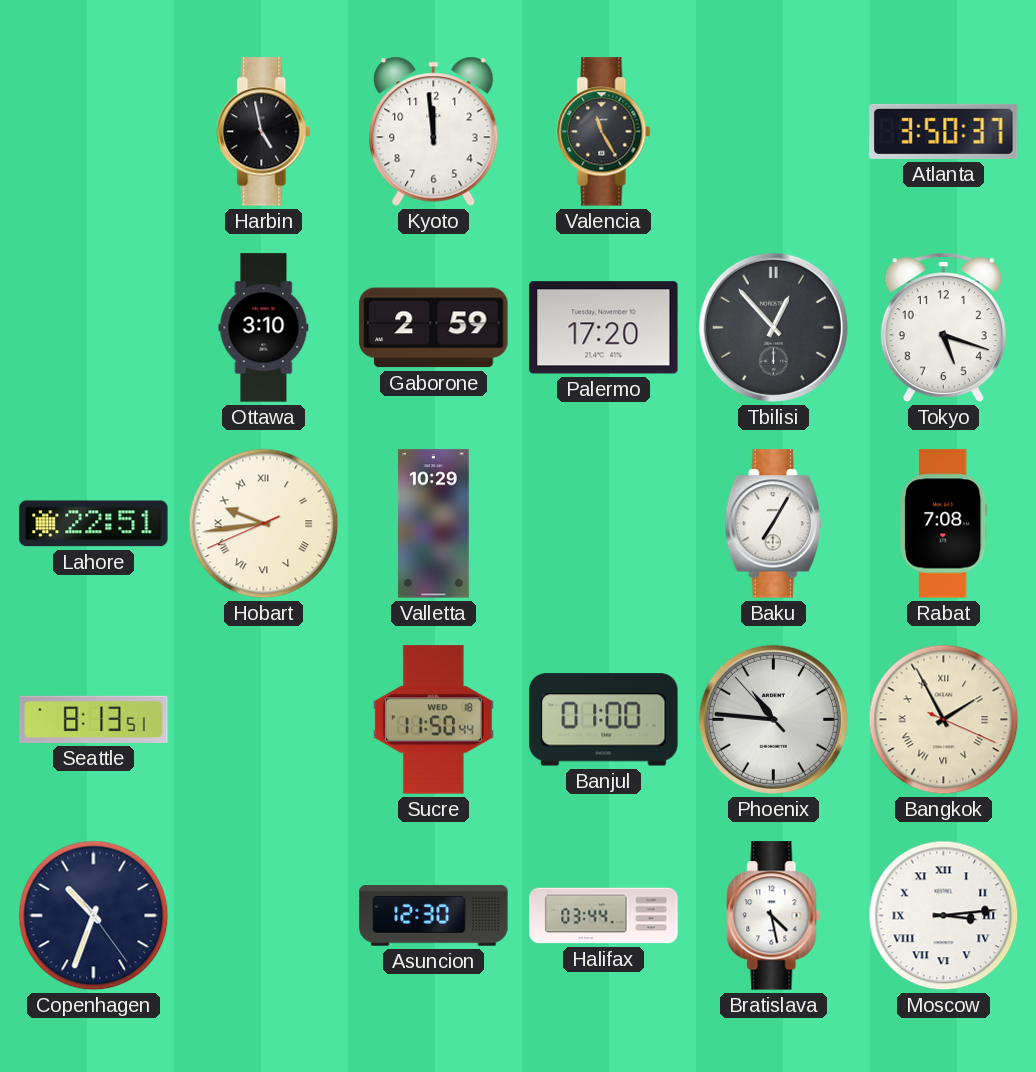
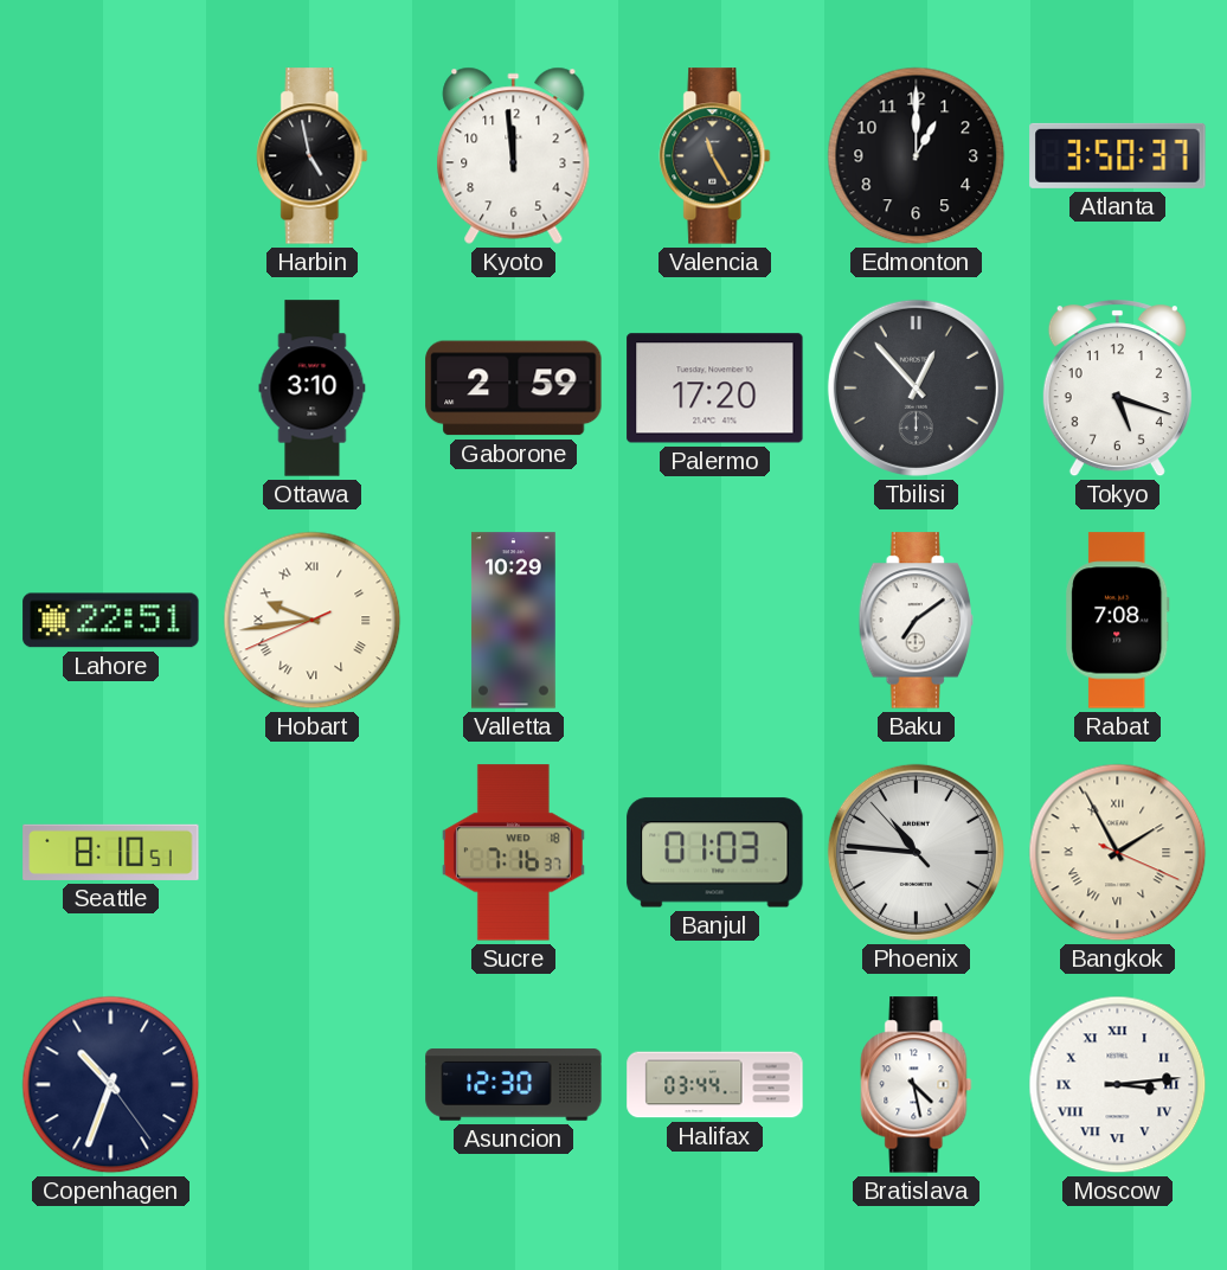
Edmonton: none -> 1:00
Baku: 7:05 -> 7:09
Seattle: 8:13 -> 8:10
Sucre: 11:50 -> 7:16
Banjul: 01:00 -> 01:03
